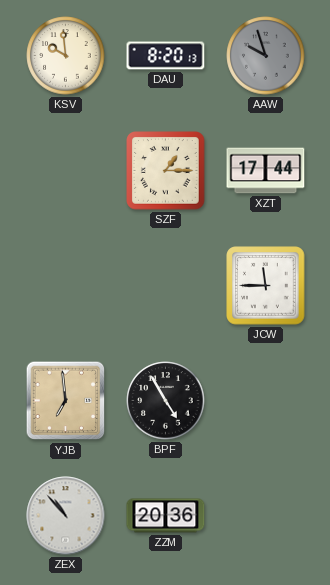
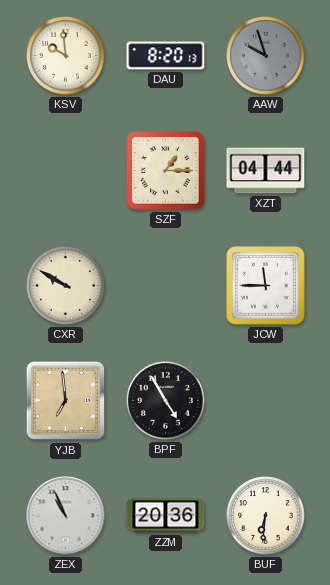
XZT: 17:44 -> 04:44
CXR: none -> 9:50
ZEX: 10:53 -> 10:56
BUF: none -> 6:31
